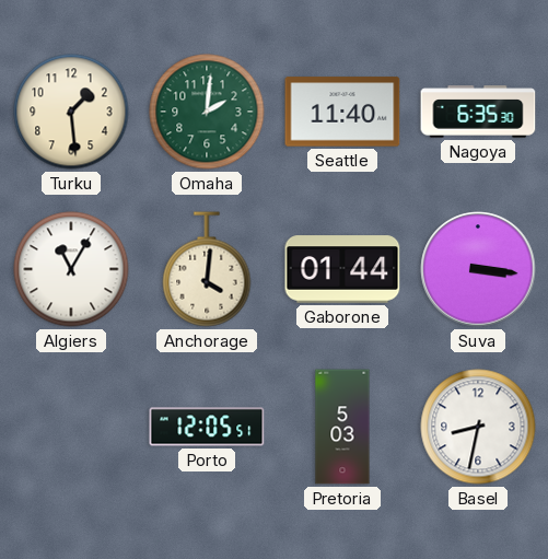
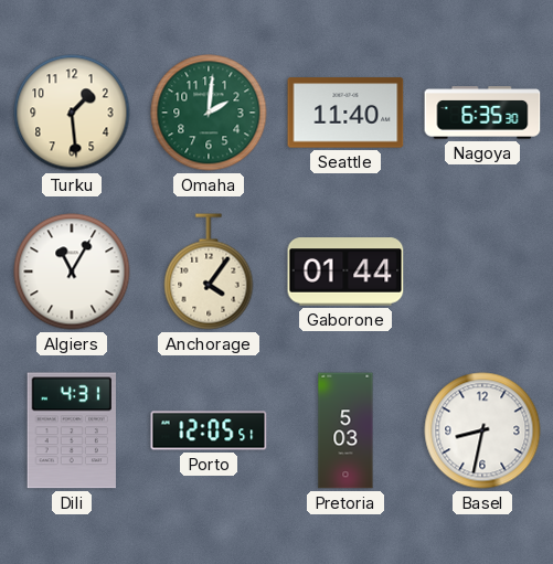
Anchorage: 4:01 -> 4:06
Suva: 3:16 -> none
Dili: none -> 4:31
